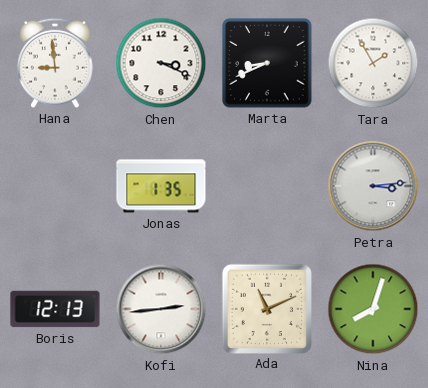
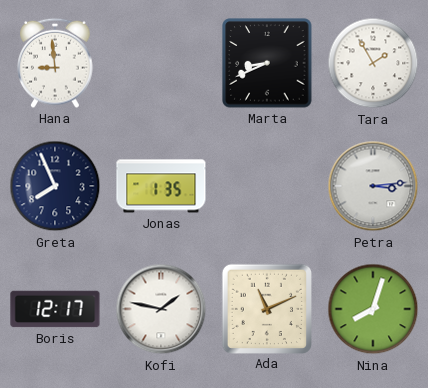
Chen: 3:19 -> none
Greta: none -> 7:56
Boris: 12:13 -> 12:17
Kofi: 2:44 -> 1:47
